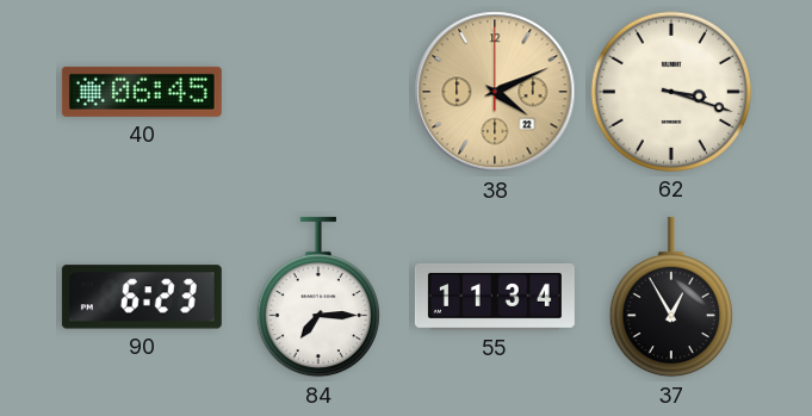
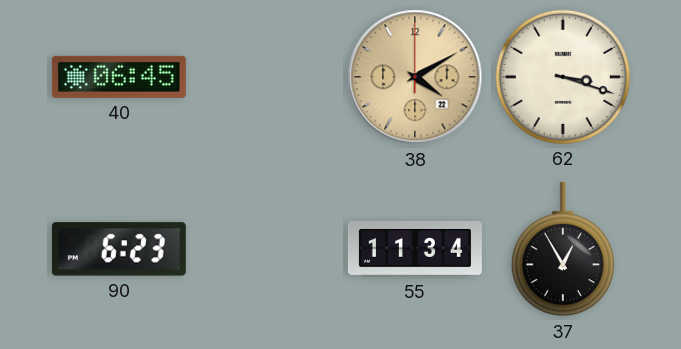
38: 4:11 -> 4:10
84: 7:15 -> none
